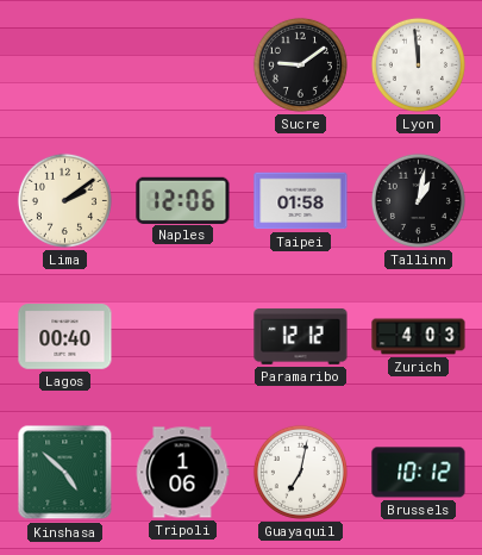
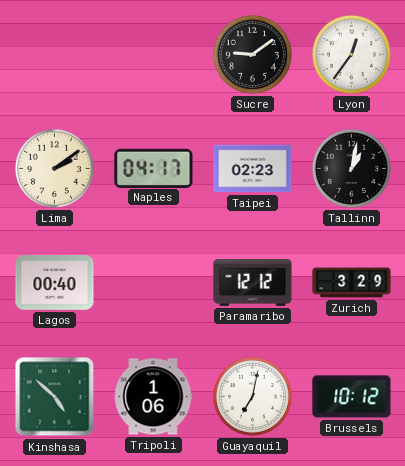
Lyon: 11:59 -> 12:36
Naples: 12:06 -> 04:17
Taipei: 01:58 -> 02:23
Zurich: 4:03 -> 3:29
